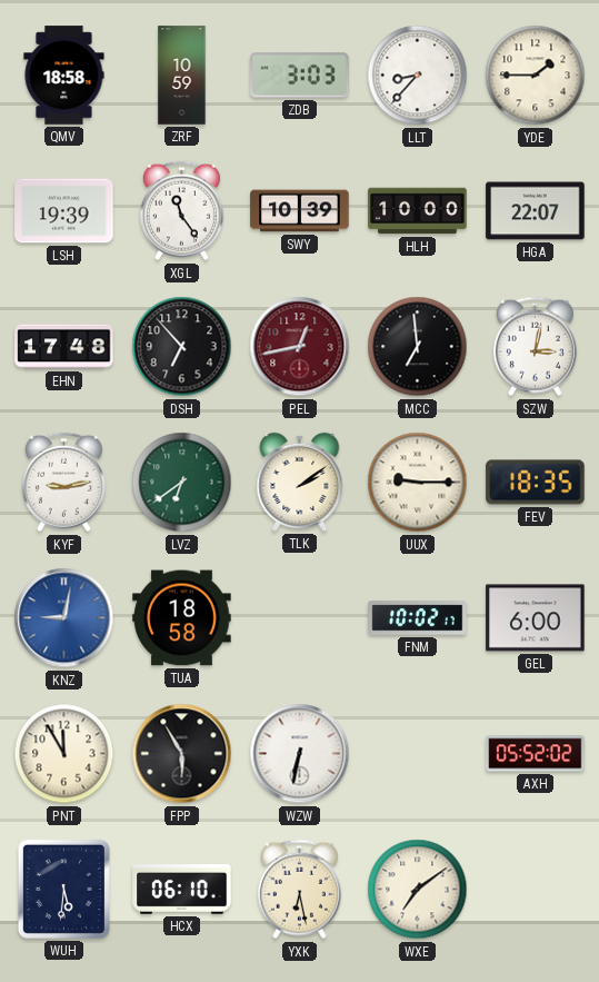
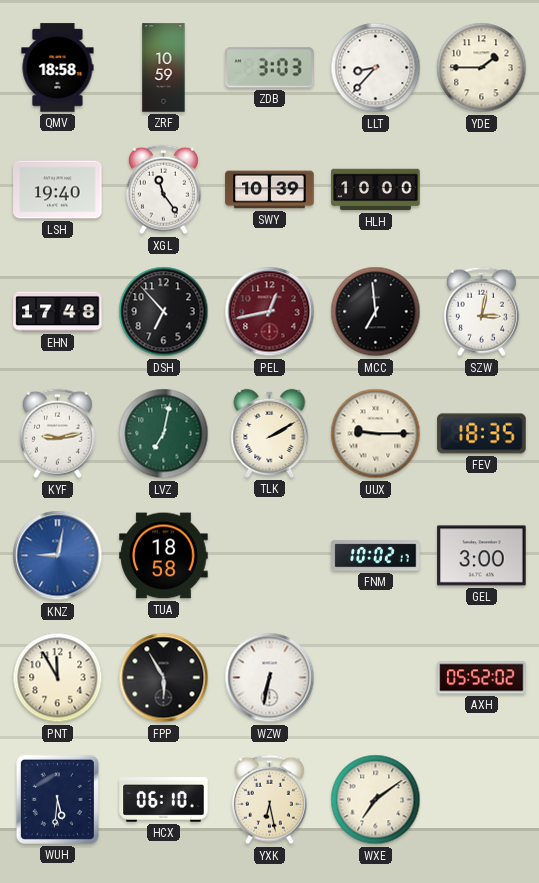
LSH: 19:39 -> 19:40
HGA: 22:07 -> none
LVZ: 6:39 -> 7:02
TLK: 2:09 -> 2:10
GEL: 6:00 -> 3:00
